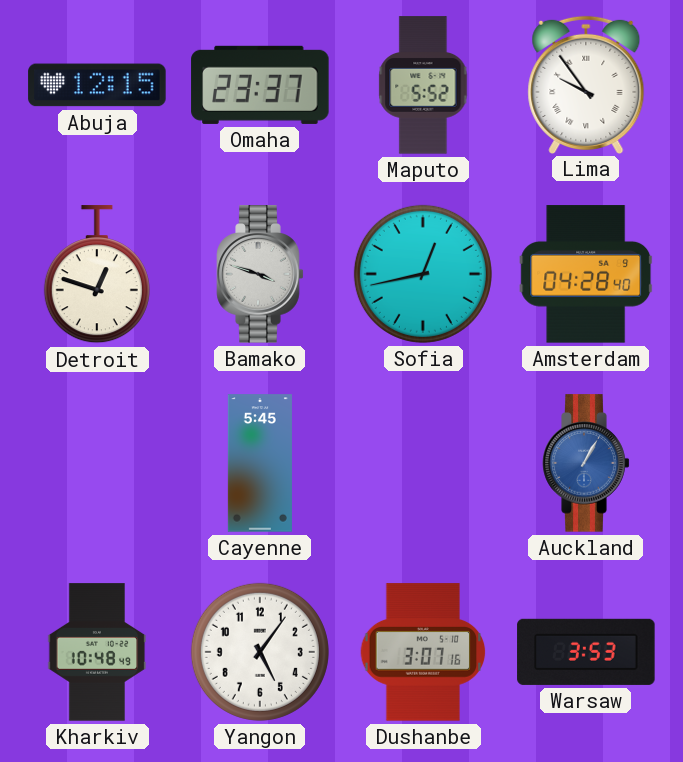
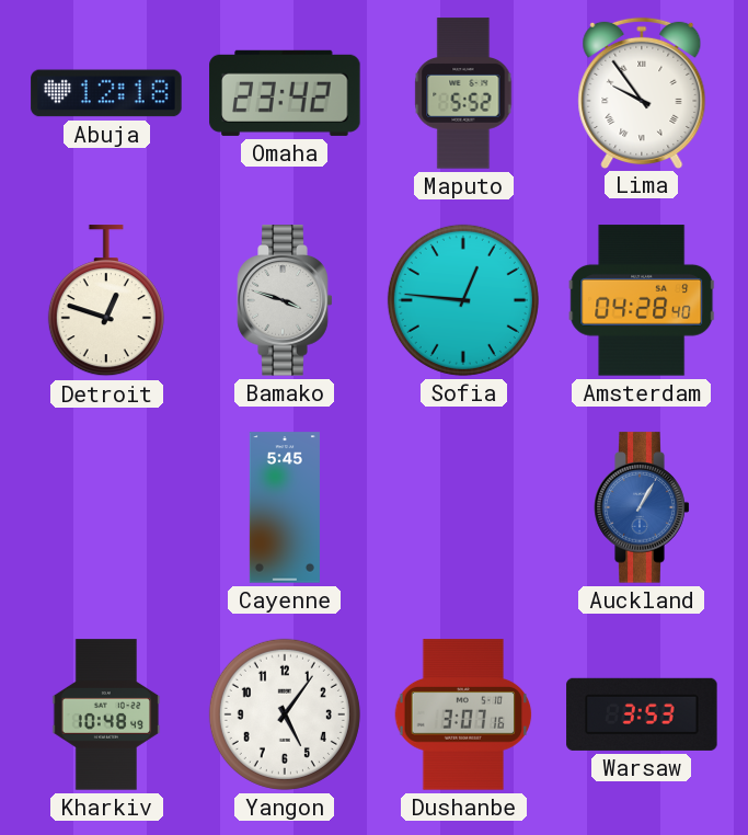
Abuja: 12:15 -> 12:18
Omaha: 23:37 -> 23:42
Sofia: 12:43 -> 12:46
